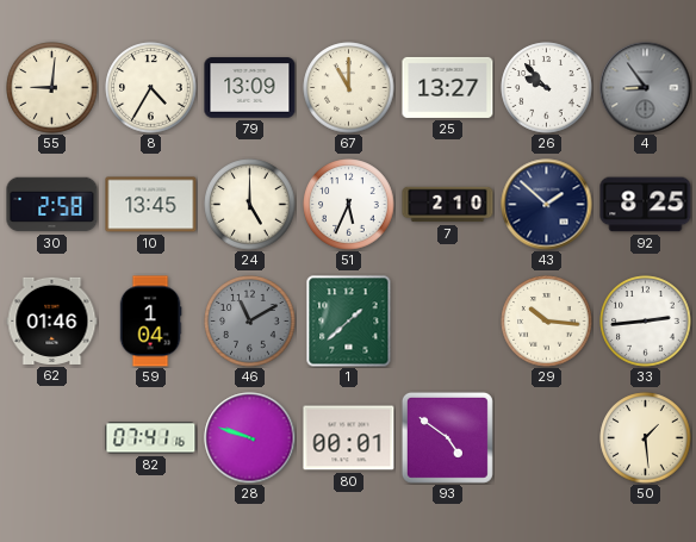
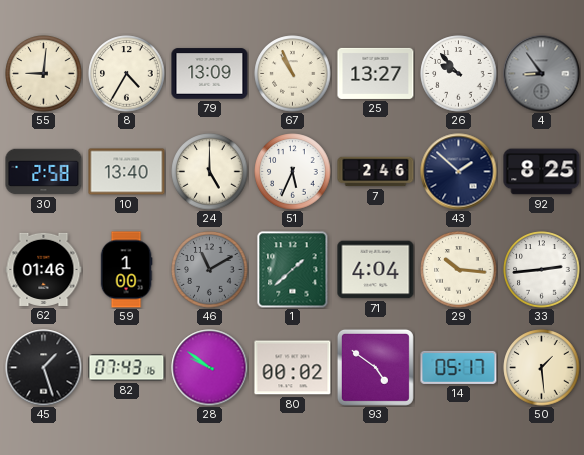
67: 11:00 -> 10:56
10: 13:45 -> 13:40
7: 2:10 -> 2:46
59: 1:04 -> 1:00
71: none -> 4:04
45: none -> 1:27
82: 07:41 -> 07:43
28: 9:48 -> 9:51
80: 00:01 -> 00:02
14: none -> 05:17
